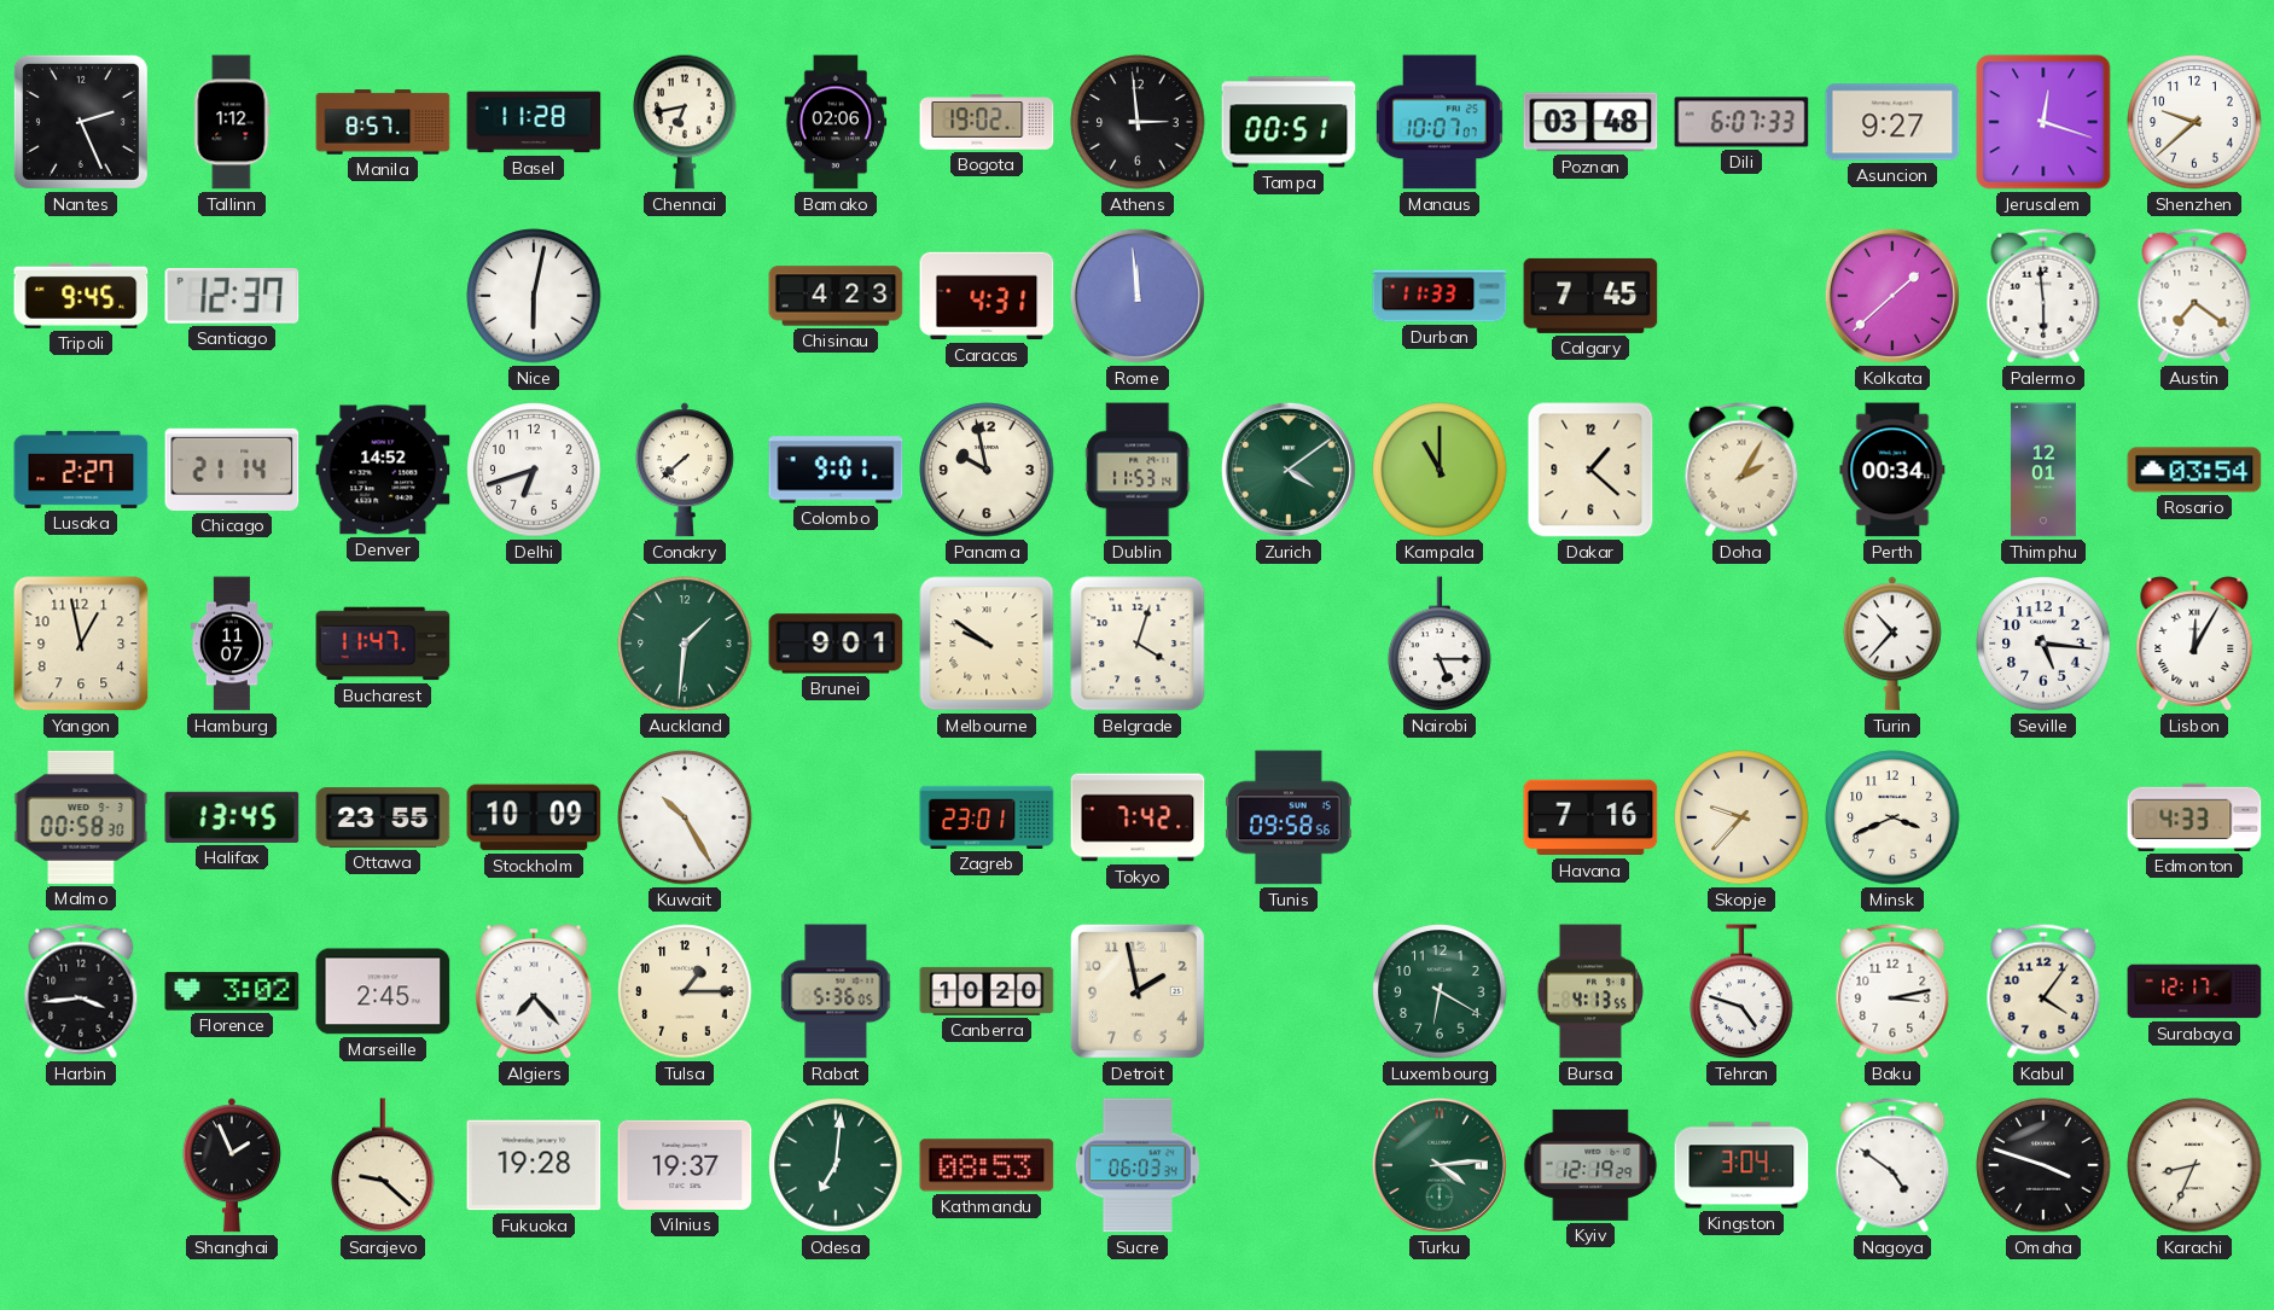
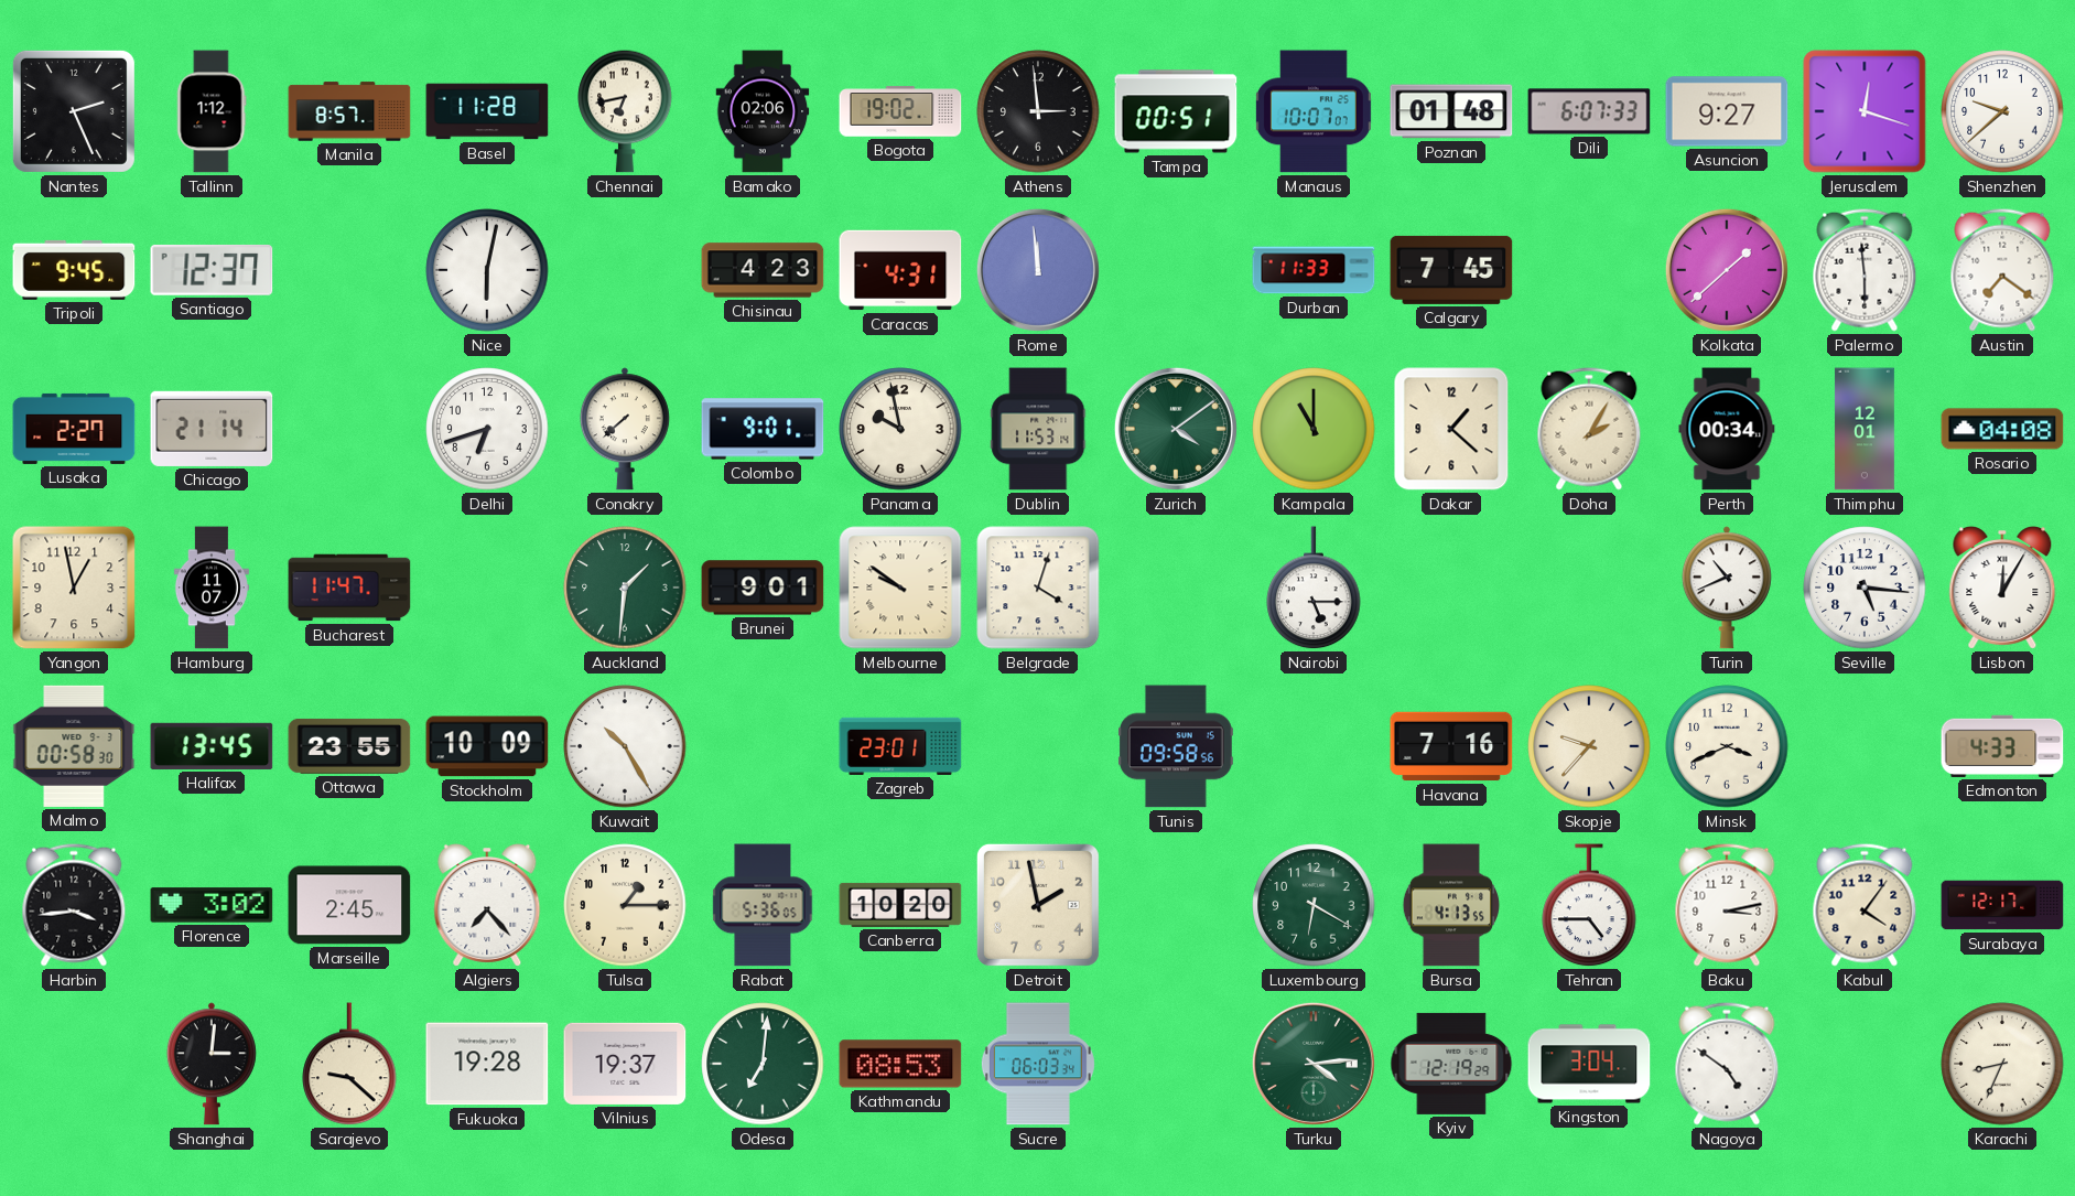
Poznan: 03:48 -> 01:48
Denver: 14:52 -> none
Rosario: 03:54 -> 04:08
Turin: 10:37 -> 10:41
Tokyo: 7:42 -> none
Tehran: 4:48 -> 4:45
Shanghai: 1:56 -> 3:01
Omaha: 3:48 -> none
